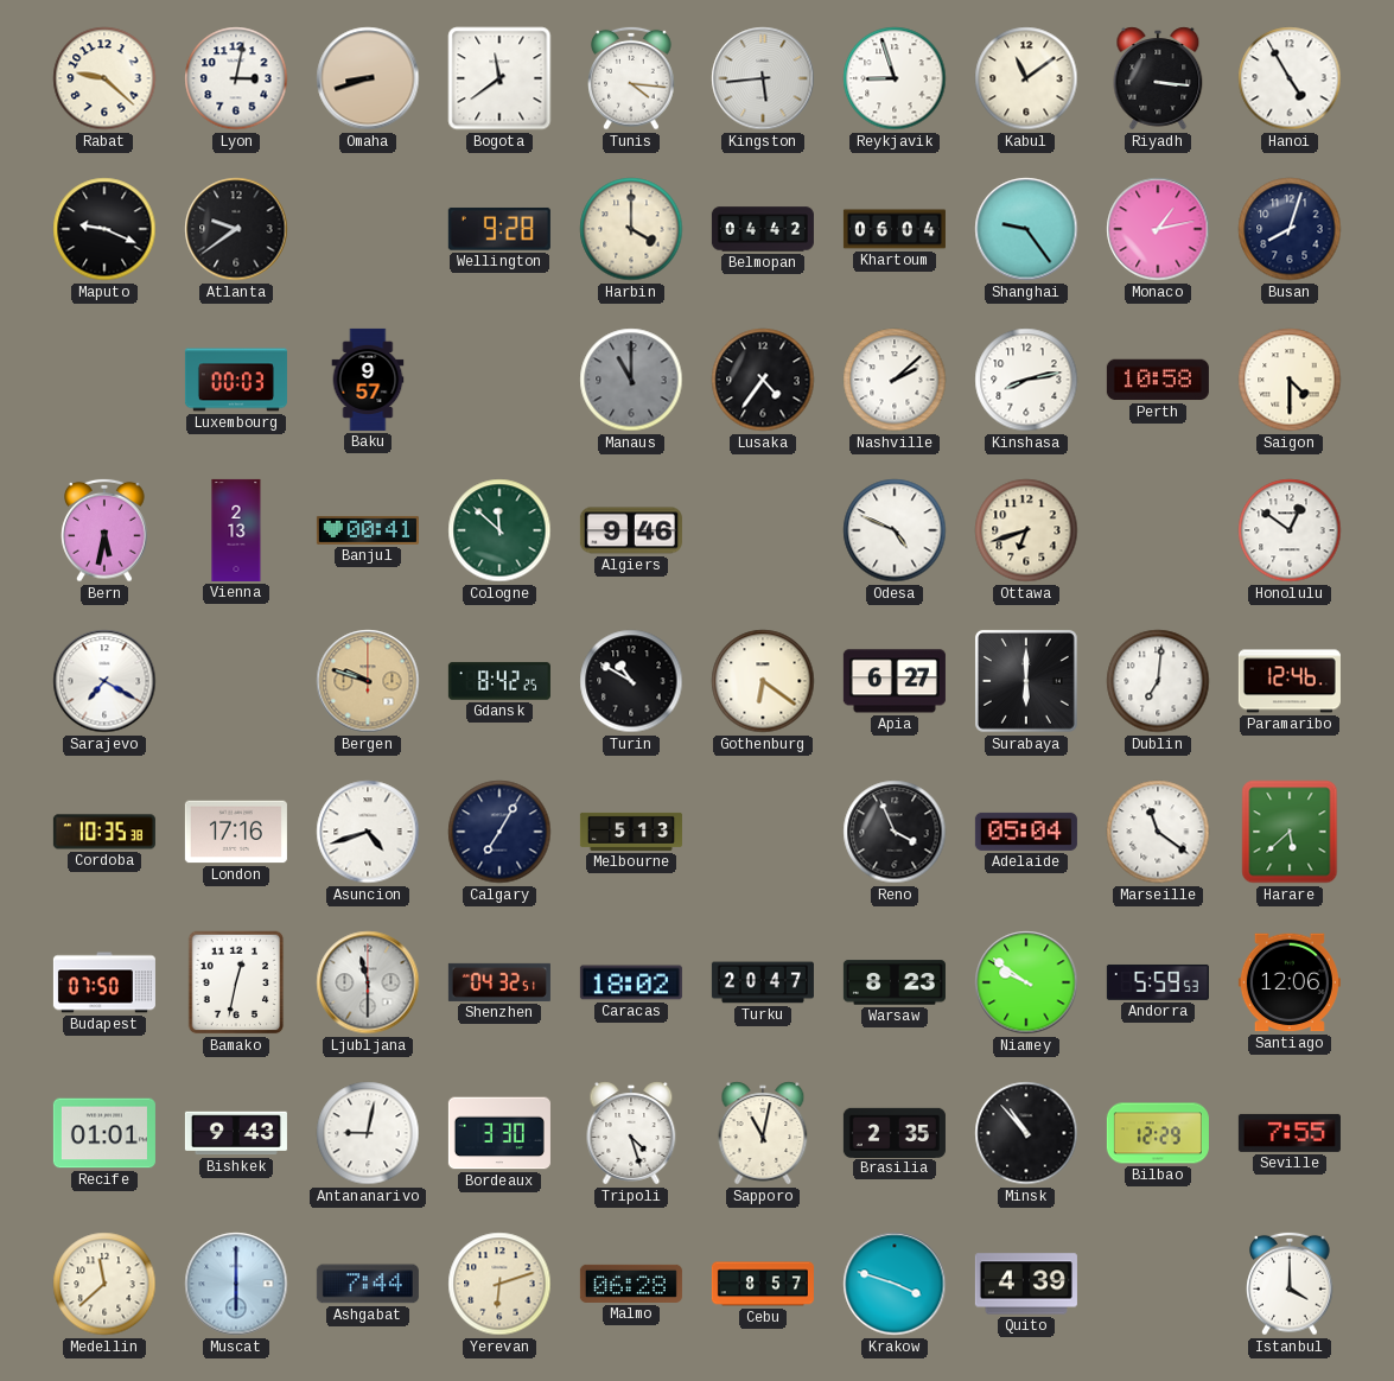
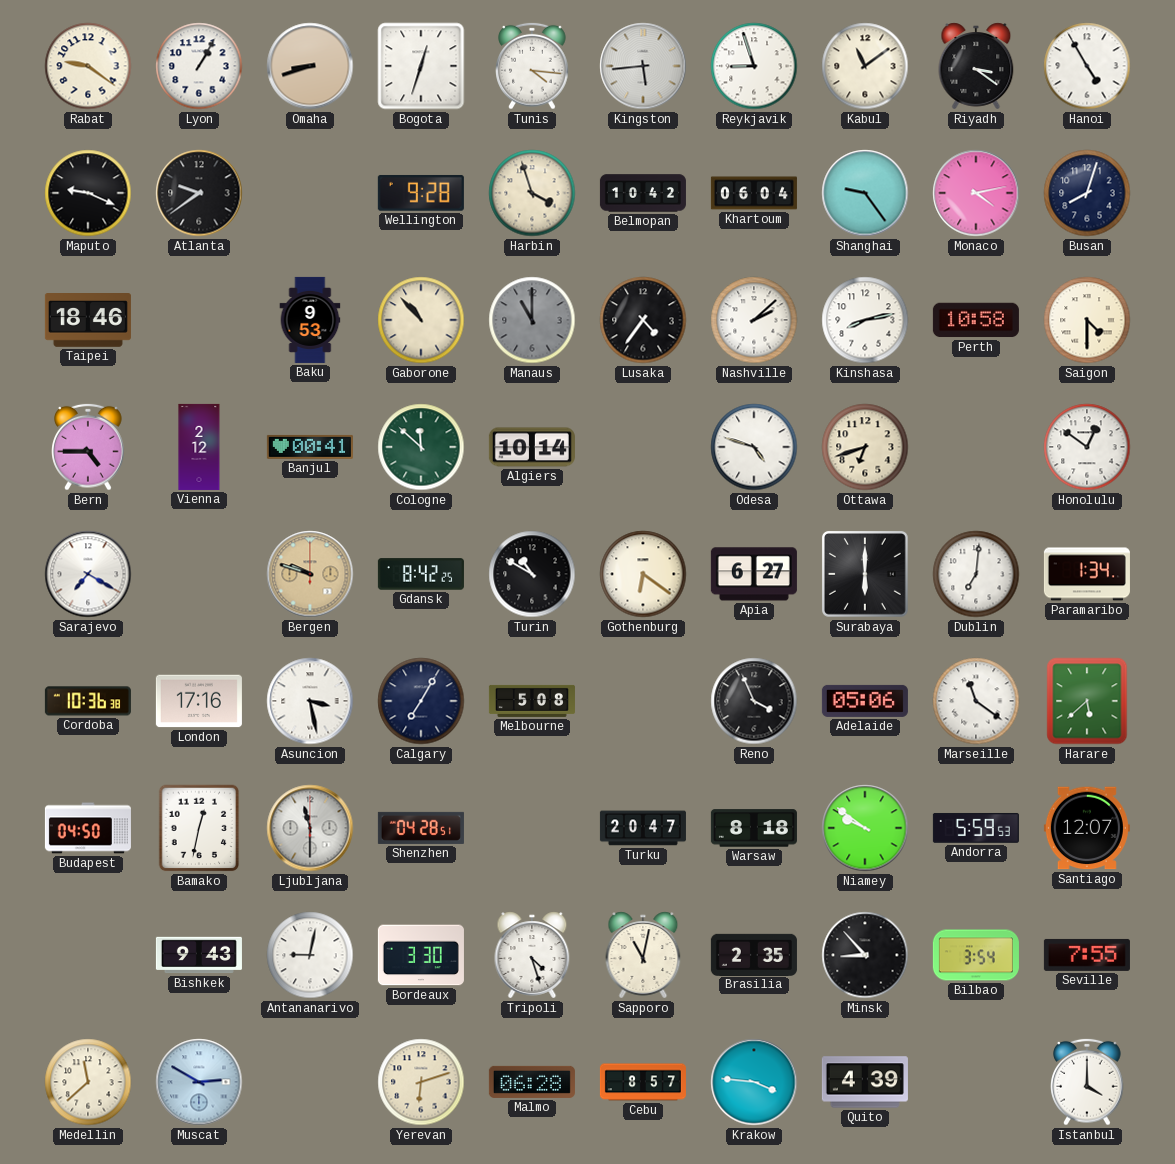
Rabat: 9:22 -> 9:21
Lyon: 3:02 -> 1:05
Bogota: 11:39 -> 12:33
Riyadh: 3:16 -> 3:21
Harbin: 4:00 -> 3:57
Belmopan: 04:42 -> 10:42
Monaco: 1:13 -> 4:13
Taipei: none -> 18:46
Luxembourg: 00:03 -> none
Baku: 9:57 -> 9:53
Gaborone: none -> 10:53
Bern: 5:32 -> 4:45
Vienna: 2:13 -> 2:12
Algiers: 9:46 -> 10:14
Odesa: 4:49 -> 4:48
Paramaribo: 12:46 -> 1:34
Cordoba: 10:35 -> 10:36
Asuncion: 4:42 -> 3:28
Melbourne: 5:13 -> 5:08
Adelaide: 05:04 -> 05:06
Budapest: 07:50 -> 04:50
Shenzhen: 04:32 -> 04:28
Caracas: 18:02 -> none
Warsaw: 8:23 -> 8:18
Santiago: 12:06 -> 12:07
Recife: 01:01 -> none
Minsk: 10:53 -> 8:53
Bilbao: 12:29 -> 3:54
Muscat: 6:00 -> 2:50
Ashgabat: 7:44 -> none
Krakow: 3:48 -> 3:46
